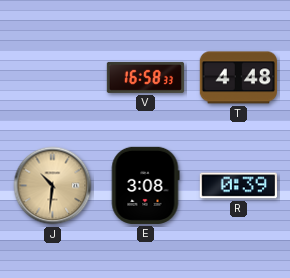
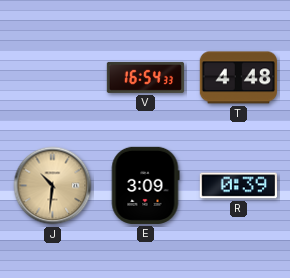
V: 16:58 -> 16:54
E: 3:08 -> 3:09
